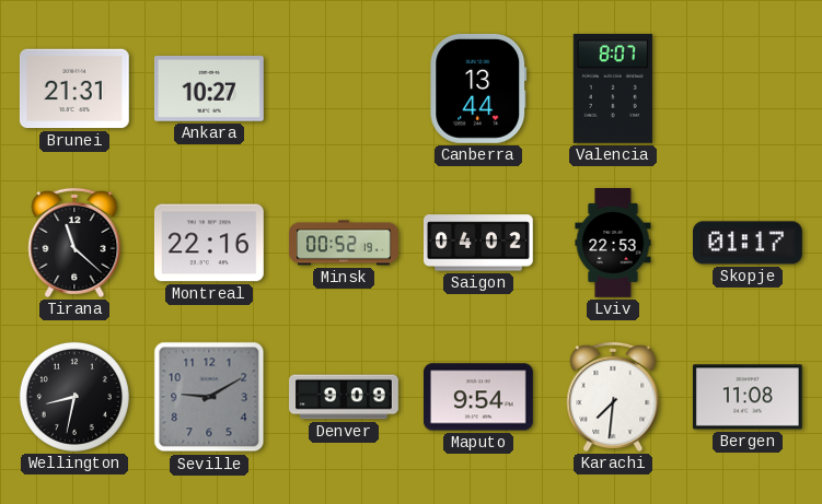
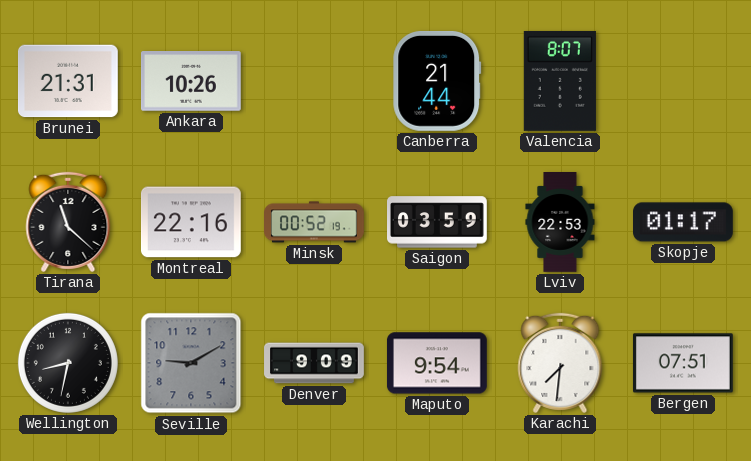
Ankara: 10:27 -> 10:26
Canberra: 13:44 -> 21:44
Saigon: 04:02 -> 03:59
Bergen: 11:08 -> 07:51
